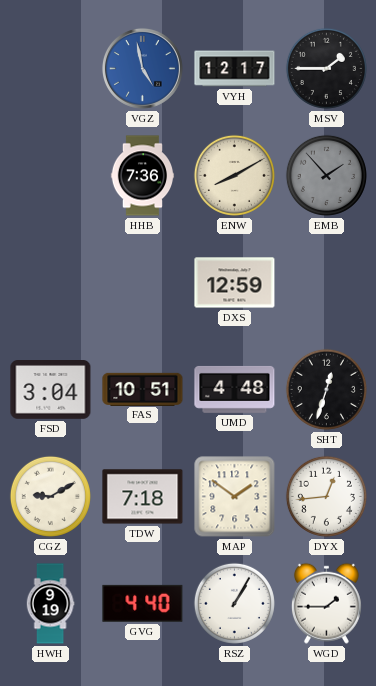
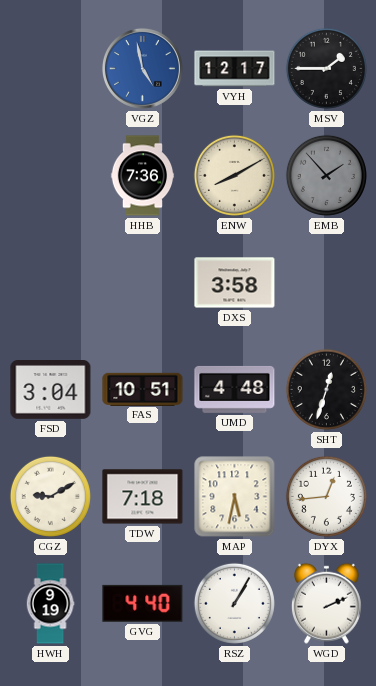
DXS: 12:59 -> 3:58
MAP: 1:51 -> 5:32
WGD: 1:45 -> 2:11
